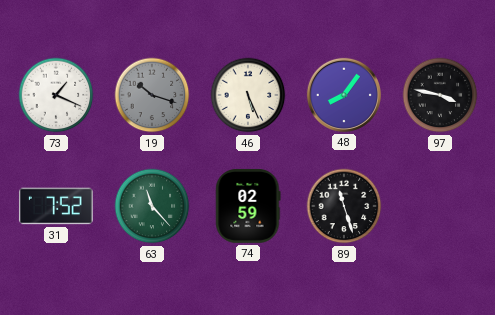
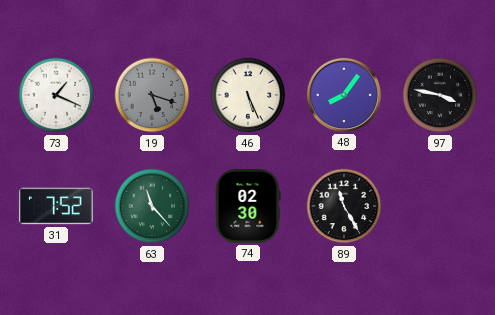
19: 10:18 -> 5:18
74: 02:59 -> 02:30
89: 11:27 -> 11:25
